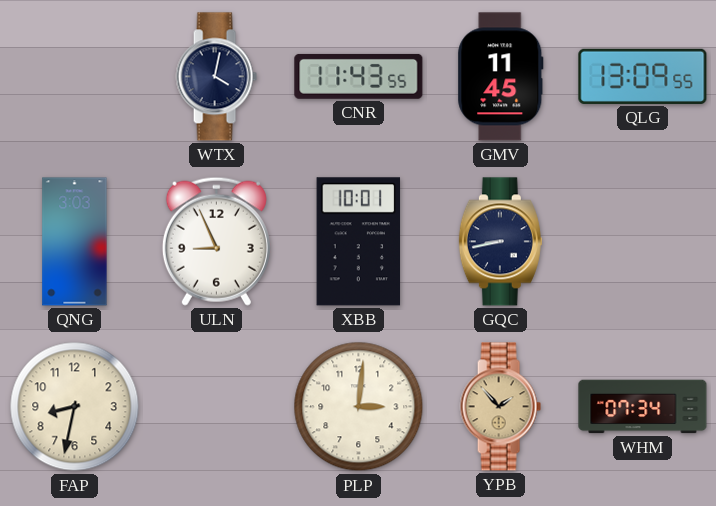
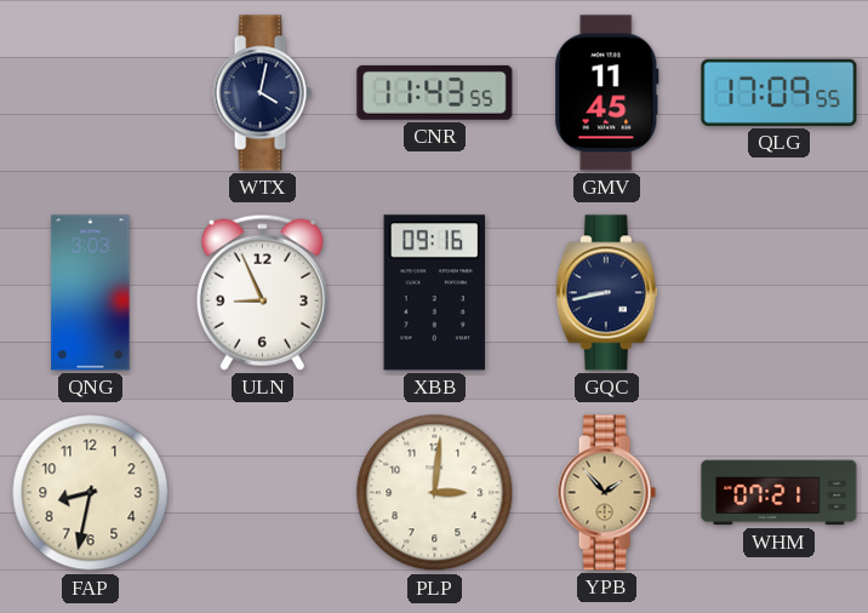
QLG: 13:09 -> 17:09
XBB: 10:01 -> 09:16
WHM: 07:34 -> 07:21
